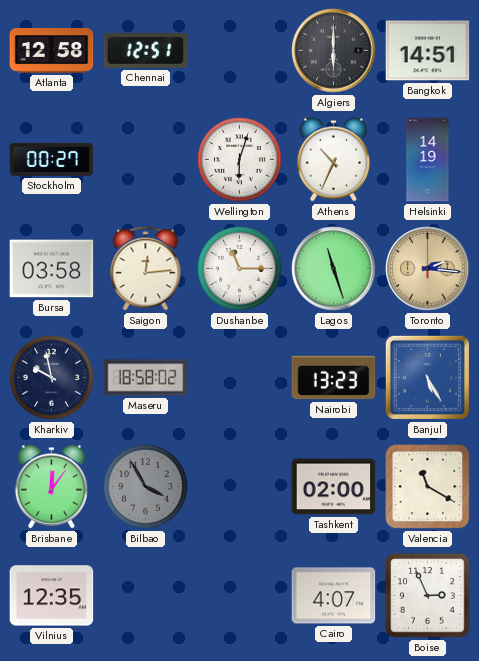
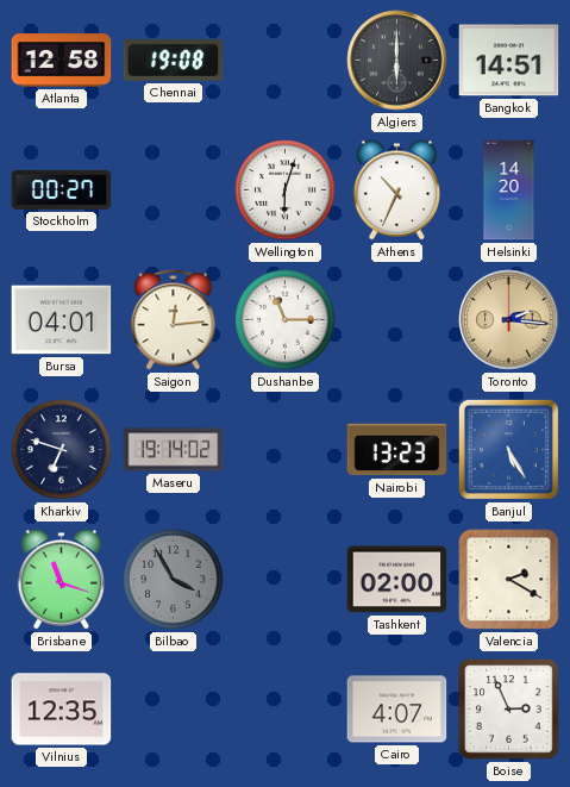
Chennai: 12:51 -> 19:08
Helsinki: 14:19 -> 14:20
Bursa: 03:58 -> 04:01
Lagos: 11:27 -> none
Kharkiv: 9:58 -> 6:48
Maseru: 18:58 -> 19:14
Brisbane: 12:06 -> 11:18
Valencia: 11:20 -> 2:20
